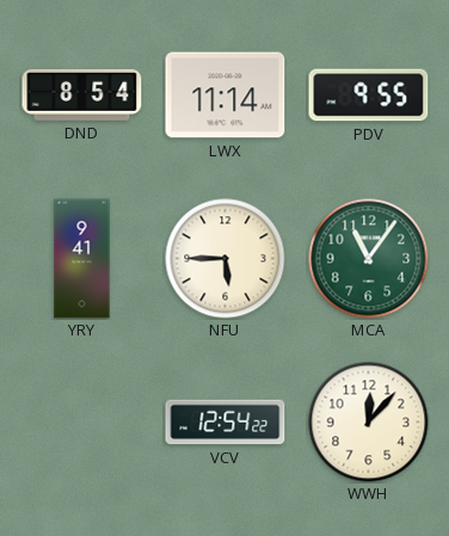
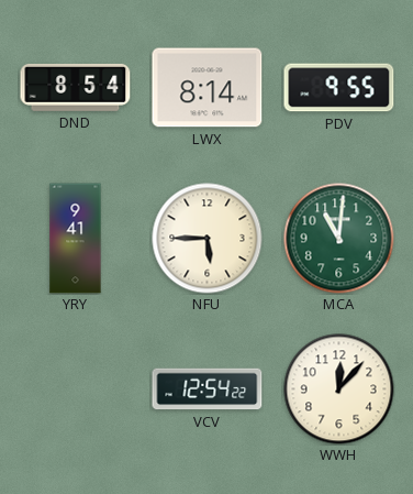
LWX: 11:14 -> 8:14
MCA: 11:06 -> 11:01
